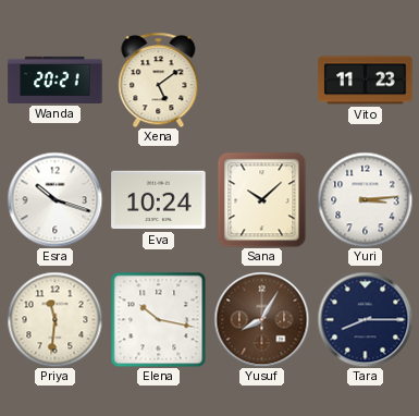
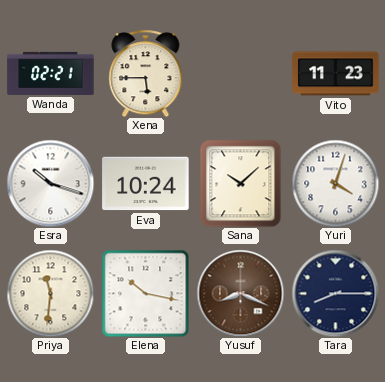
Wanda: 20:21 -> 02:21
Xena: 5:09 -> 5:45
Yuri: 3:14 -> 4:03
Yusuf: 8:05 -> 8:19
